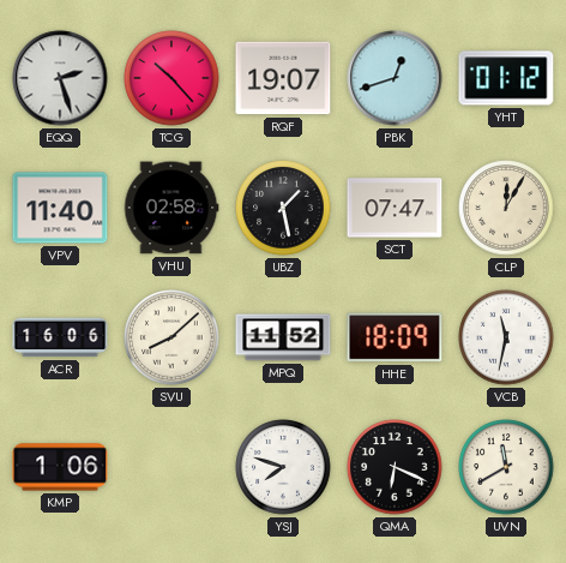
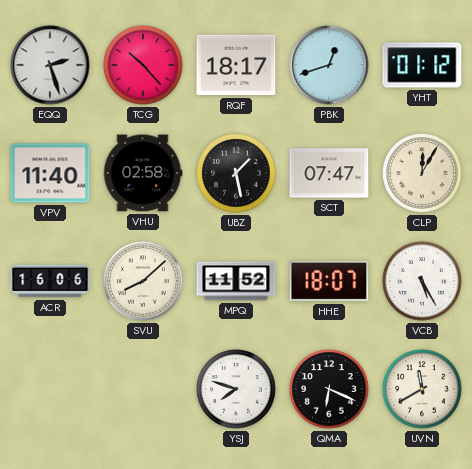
RQF: 19:07 -> 18:17
HHE: 18:09 -> 18:07
VCB: 11:32 -> 5:25
KMP: 1:06 -> none
